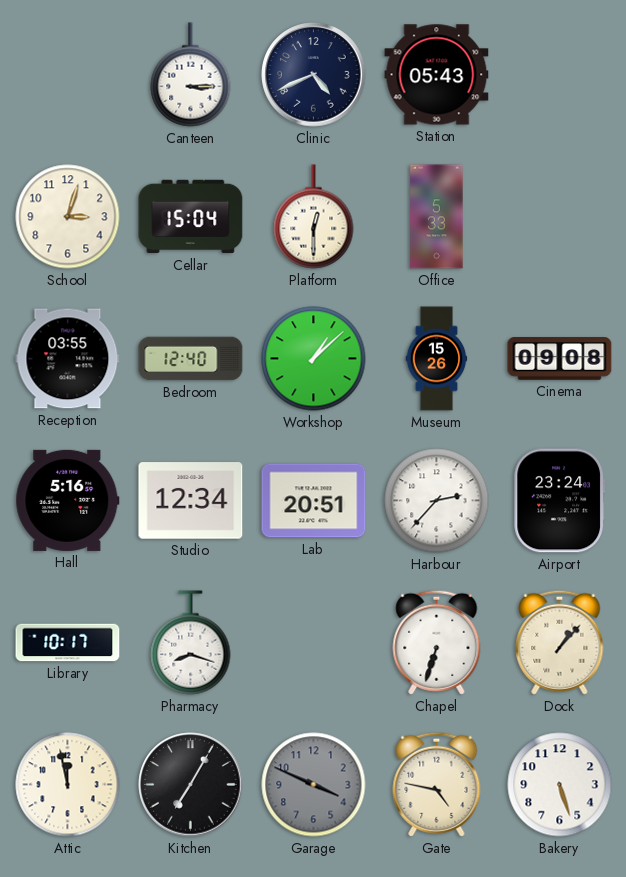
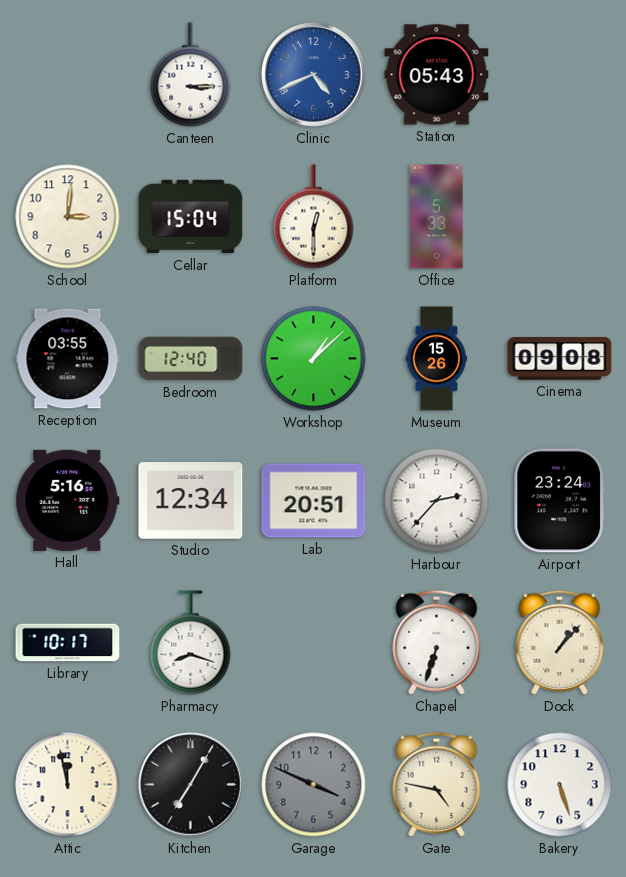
Clinic dial: navy -> blue
School: 3:03 -> 3:01
